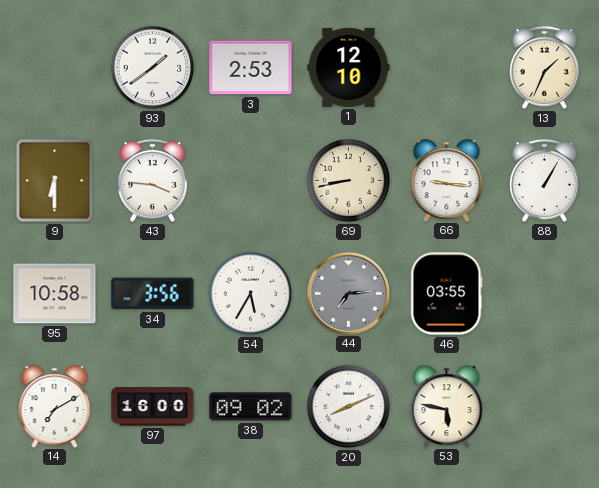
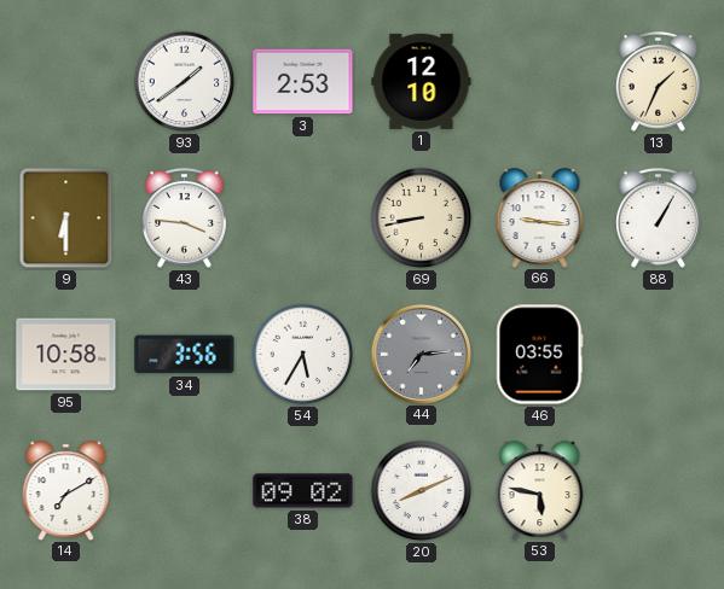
97: 16:00 -> none
